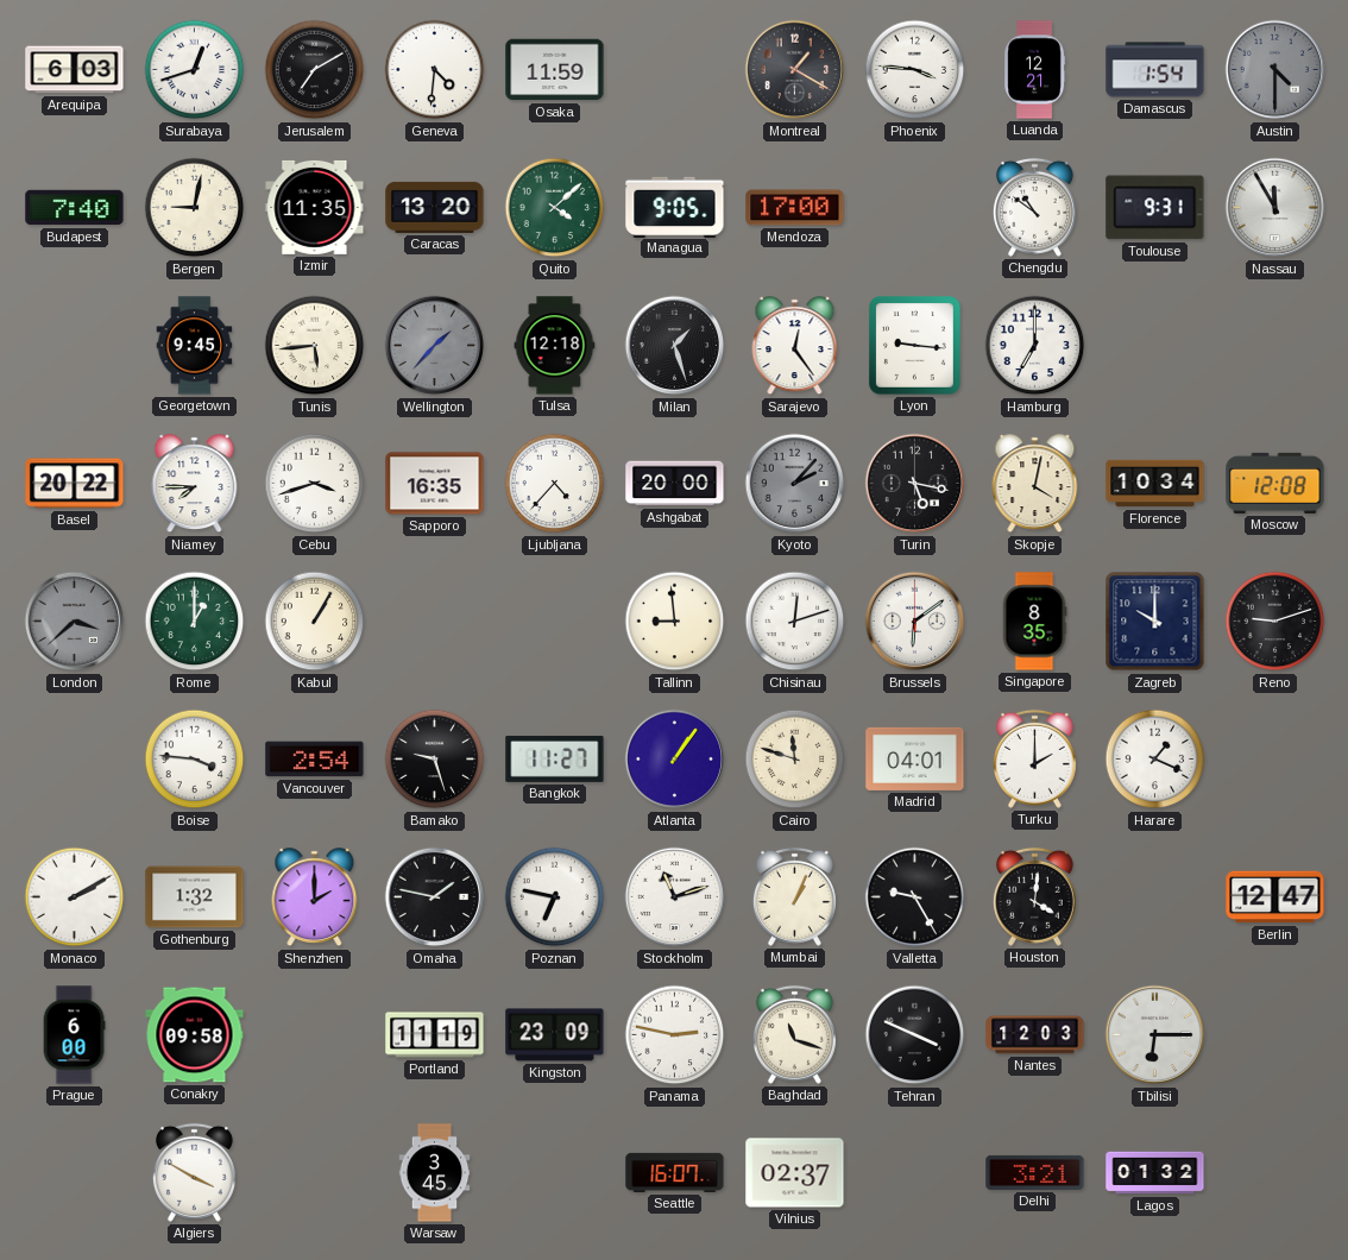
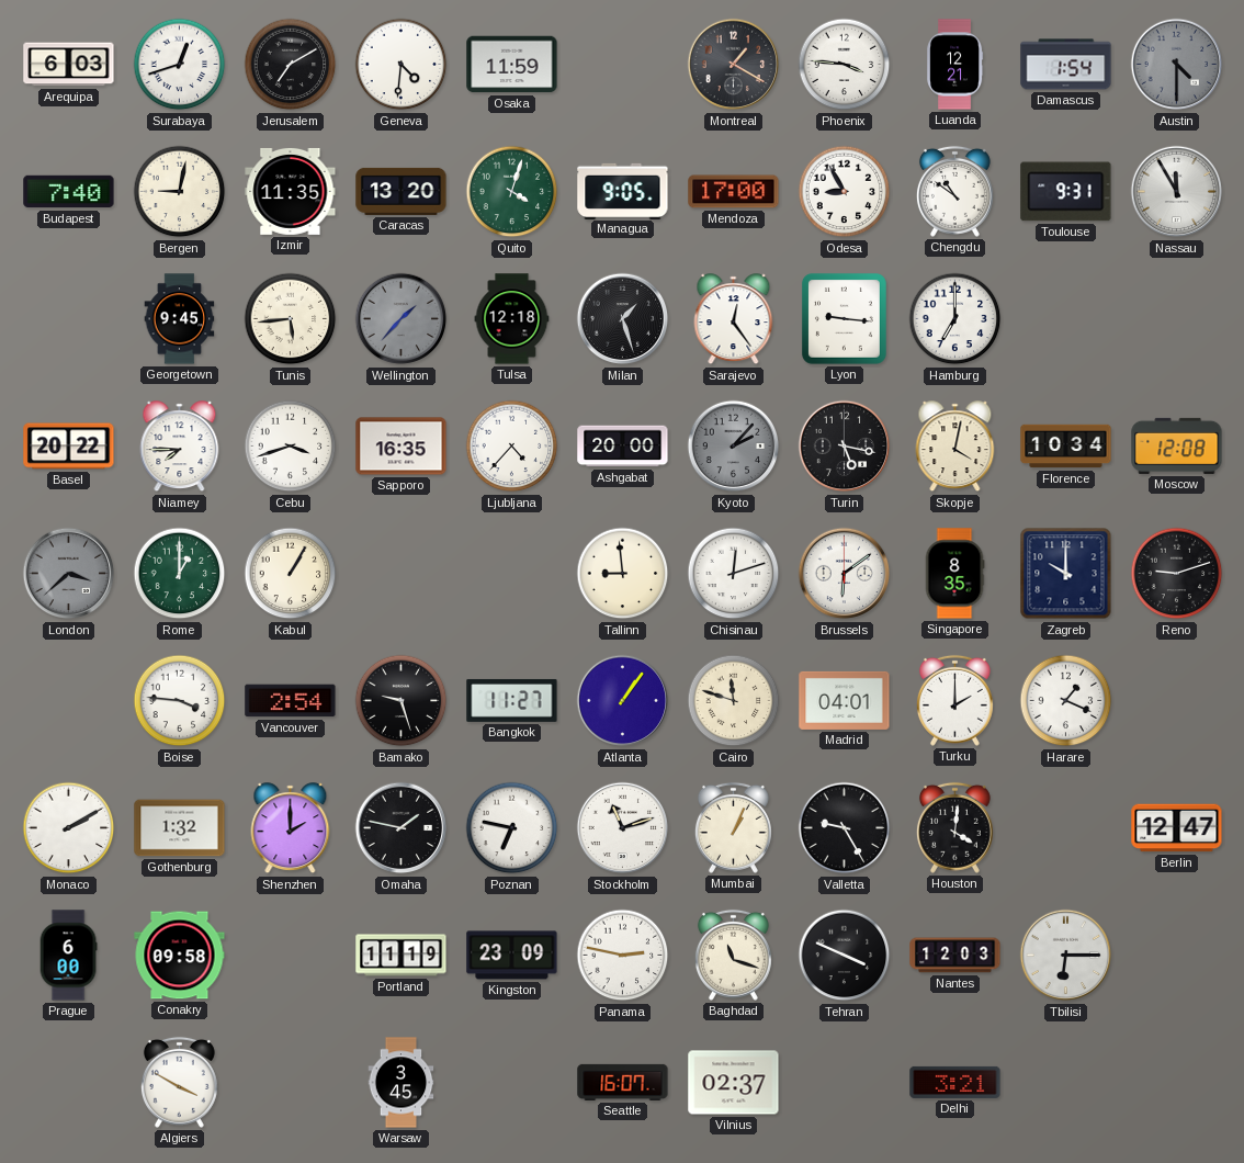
Quito: 4:08 -> 4:03
Odesa: none -> 8:55
Lagos: 01:32 -> none
